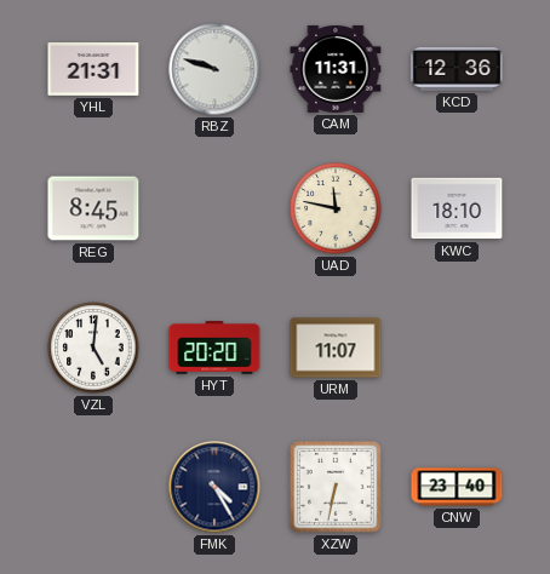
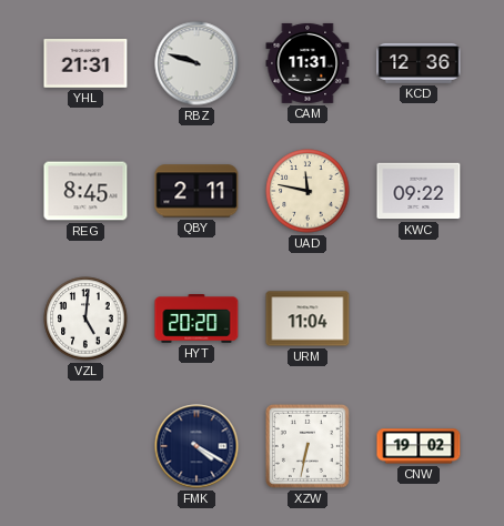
QBY: none -> 2:11
KWC: 18:10 -> 09:22
URM: 11:07 -> 11:04
FMK: 4:25 -> 4:20
CNW: 23:40 -> 19:02
